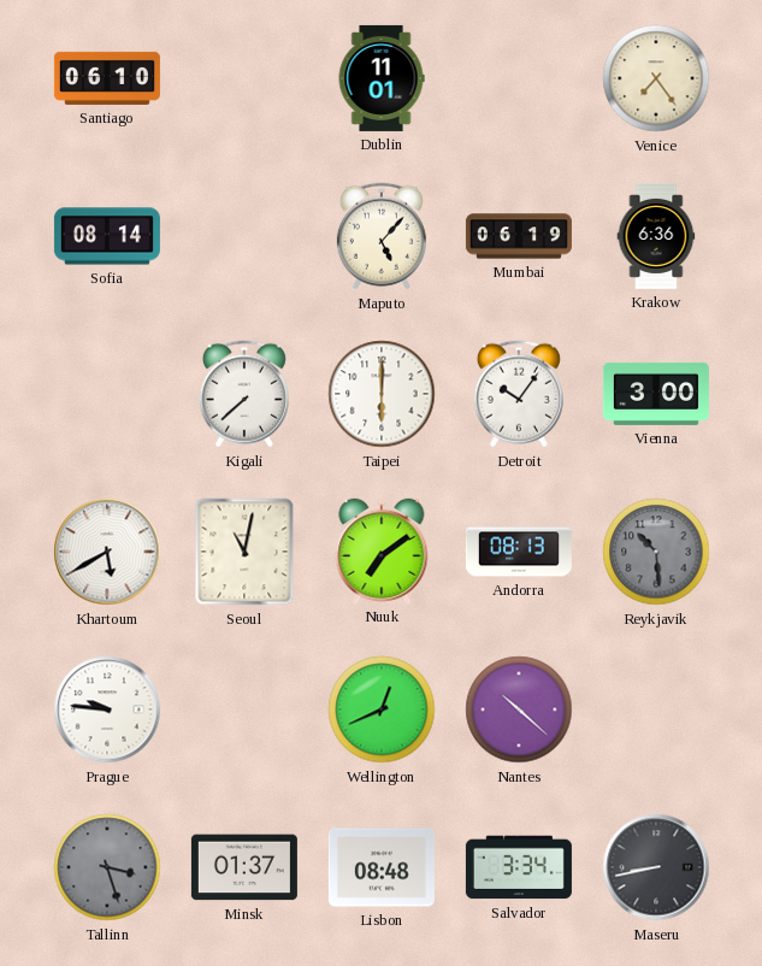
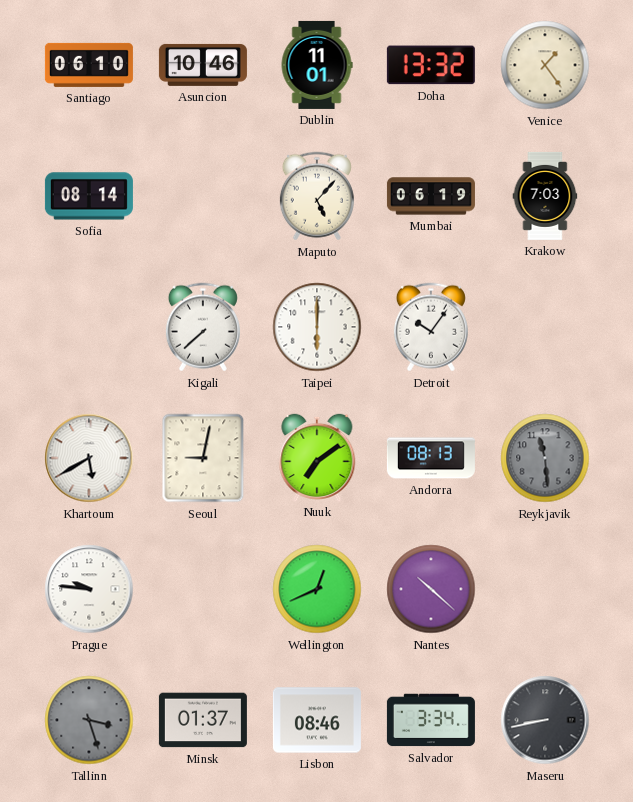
Asuncion: none -> 10:46
Doha: none -> 13:32
Venice: 7:24 -> 1:24
Krakow: 6:36 -> 7:03
Vienna: 3:00 -> none
Seoul: 11:02 -> 9:02
Reykjavik: 10:29 -> 11:29
Lisbon: 08:48 -> 08:46
